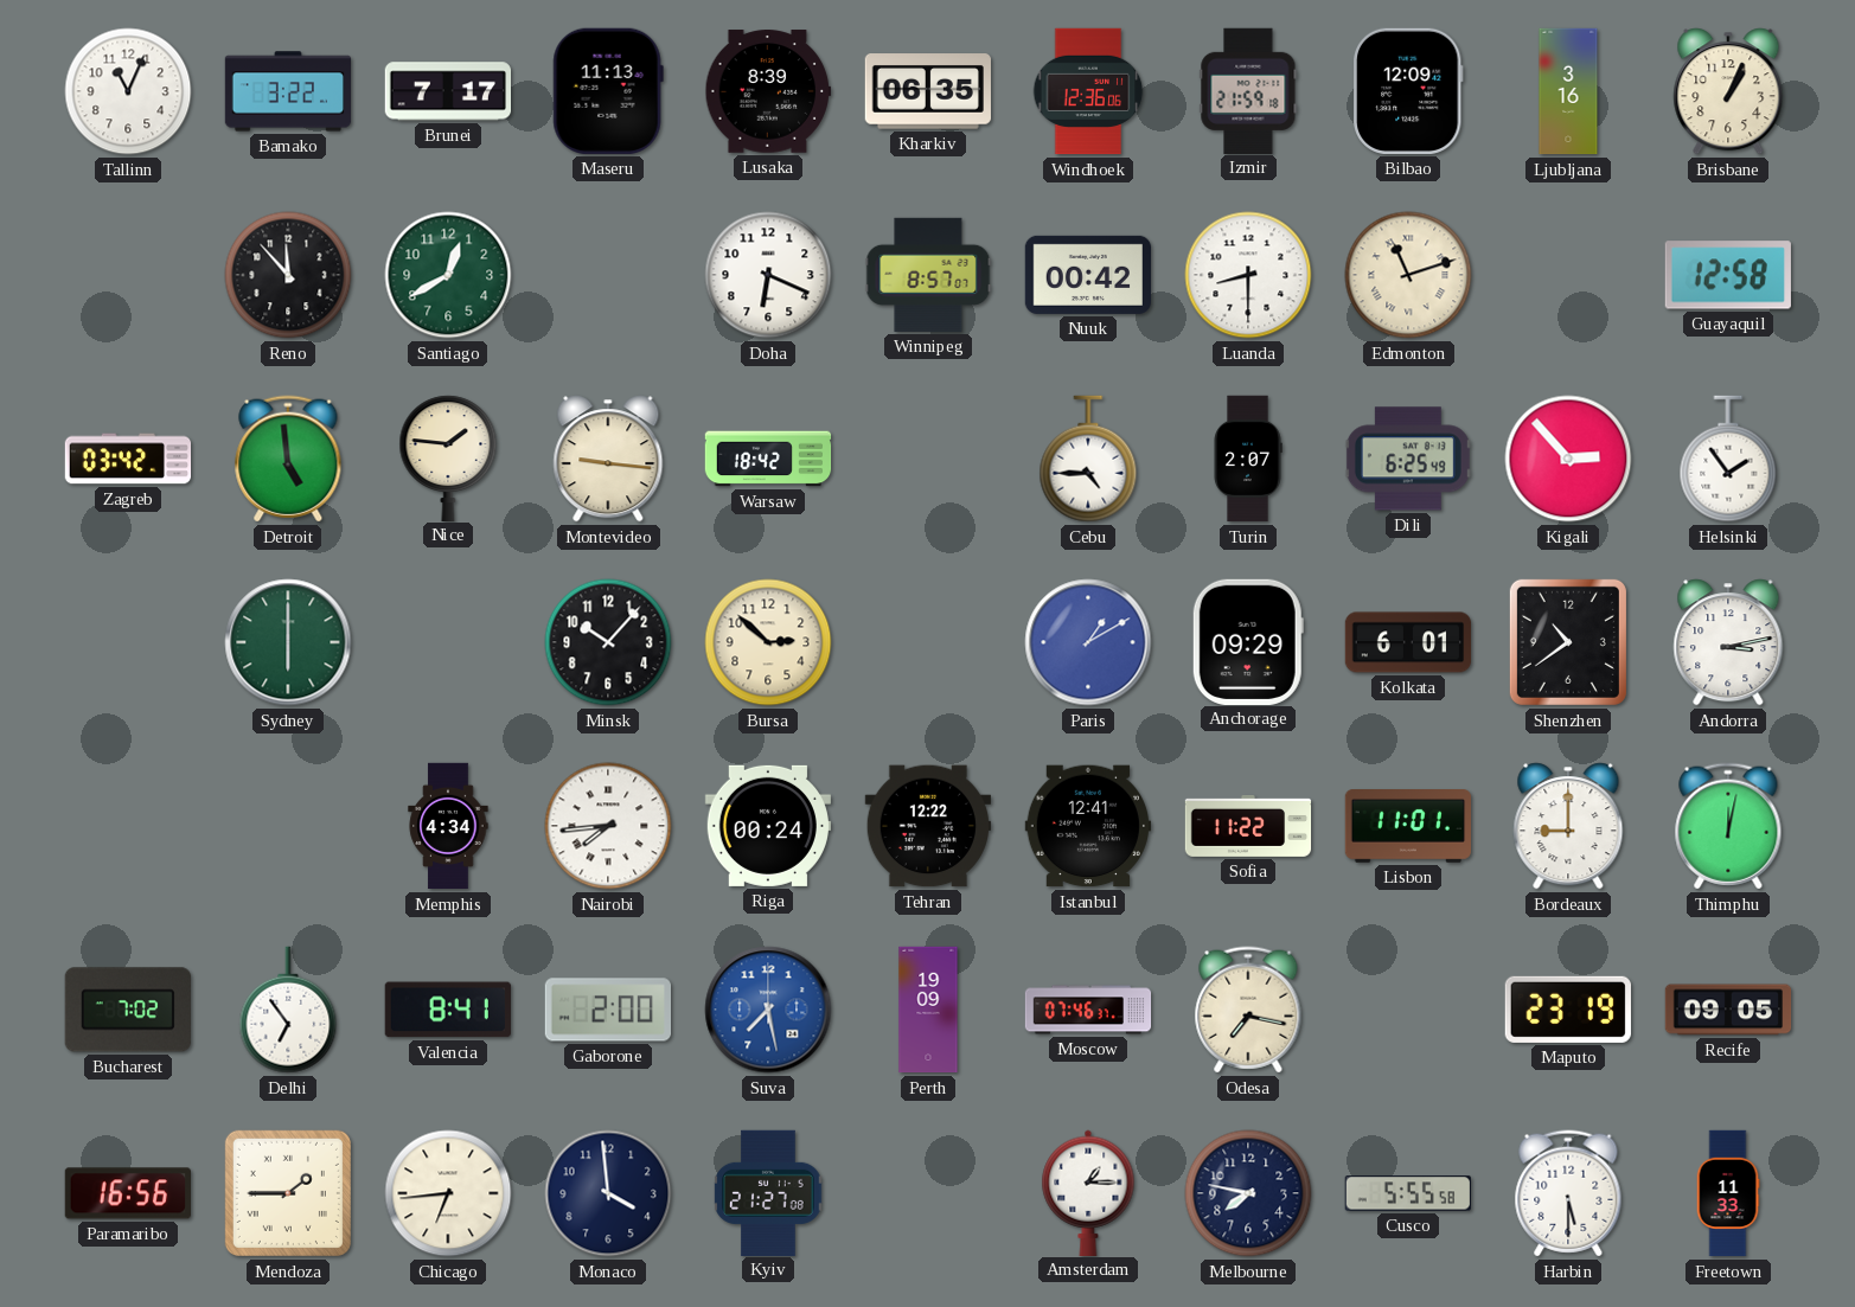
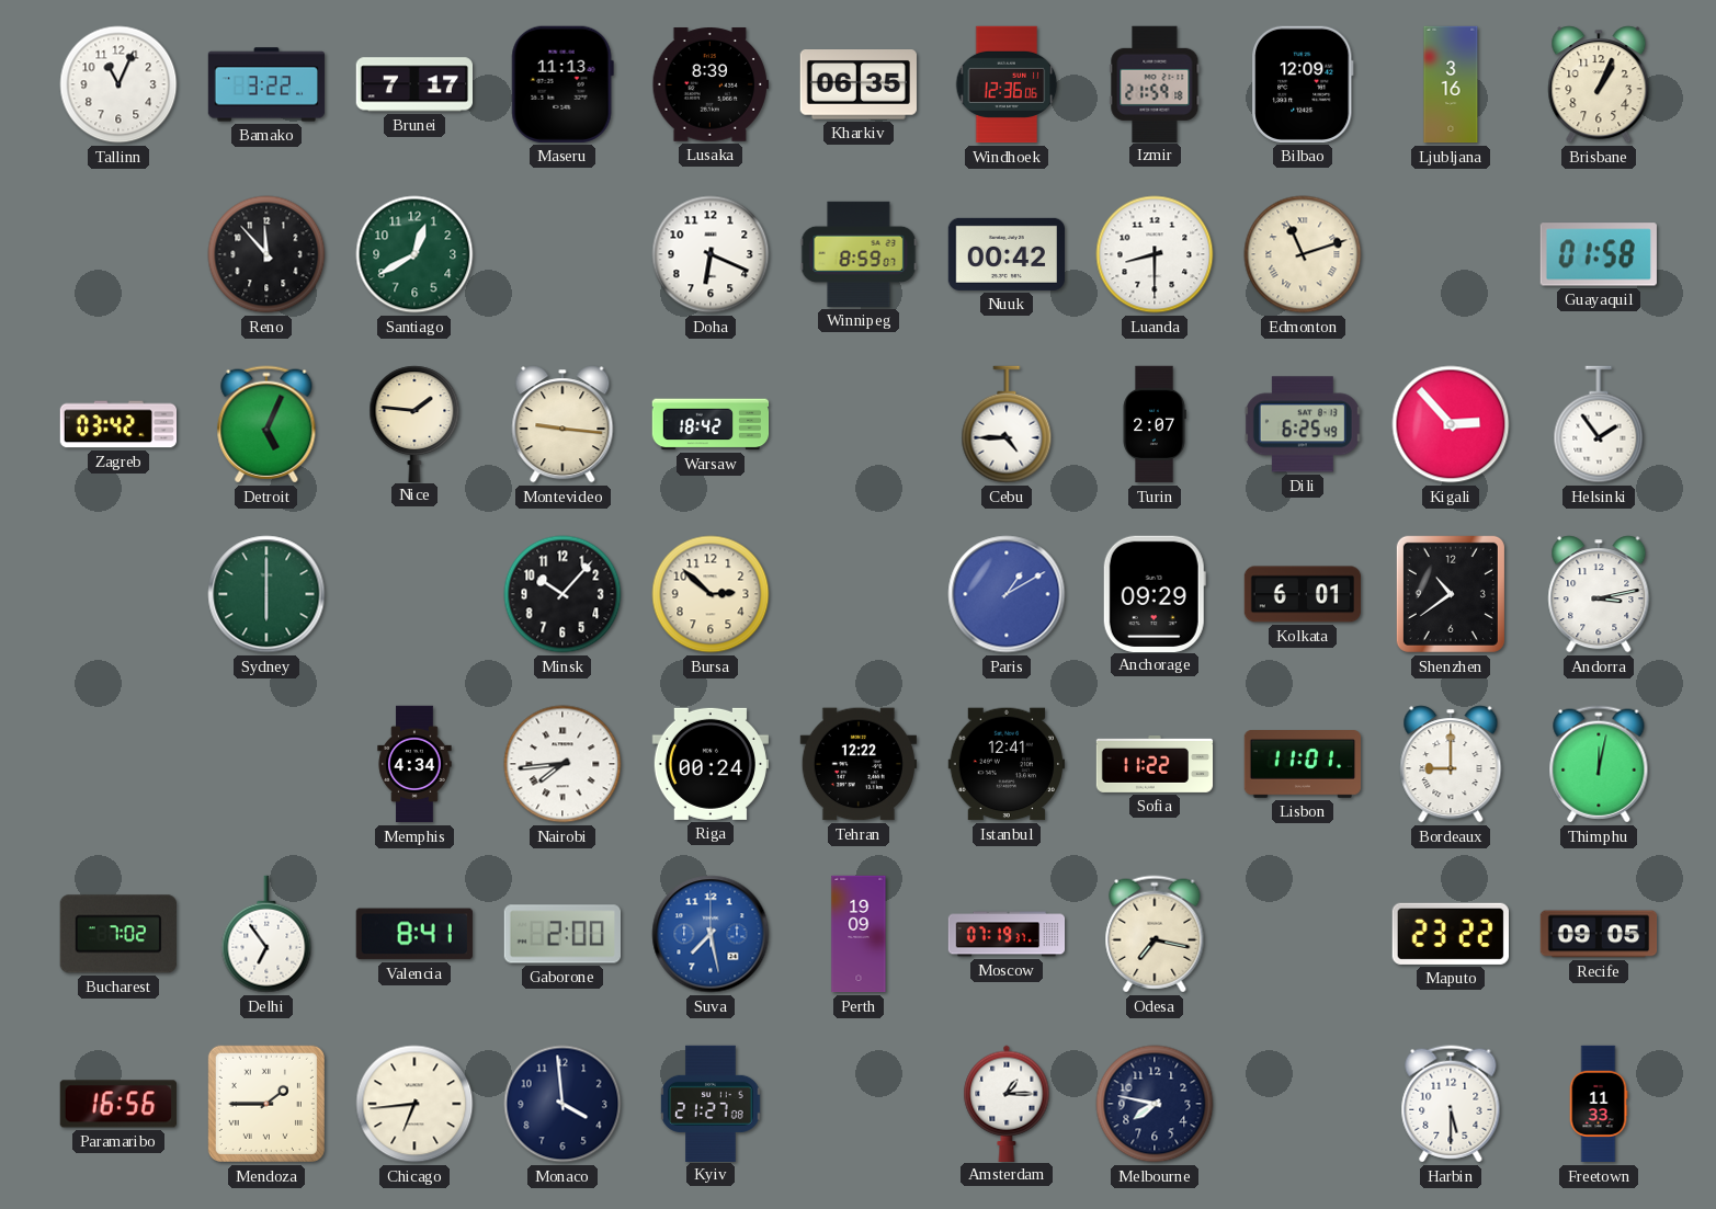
Winnipeg: 8:57 -> 8:59
Guayaquil: 12:58 -> 01:58
Detroit: 4:59 -> 5:04
Moscow: 07:46 -> 07:19
Maputo: 23:19 -> 23:22
Cusco: 5:55 -> none
